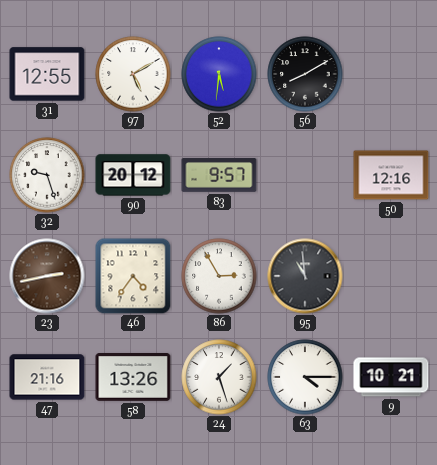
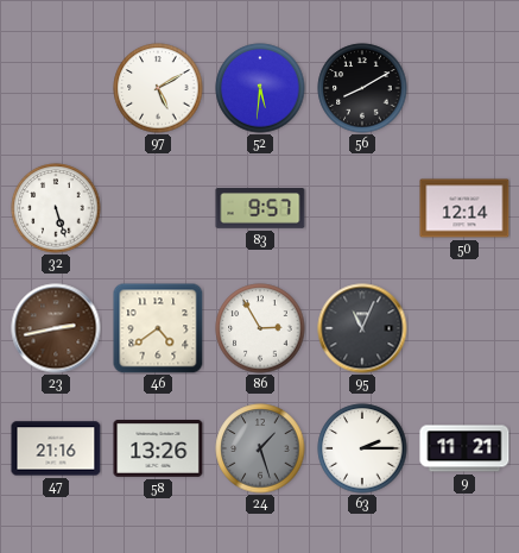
31: 12:55 -> none
32: 9:27 -> 5:27
90: 20:12 -> none
50: 12:16 -> 12:14
46: 4:36 -> 4:39
95: 10:59 -> 11:04
24 dial: white -> grey
63: 4:15 -> 2:15
9: 10:21 -> 11:21
